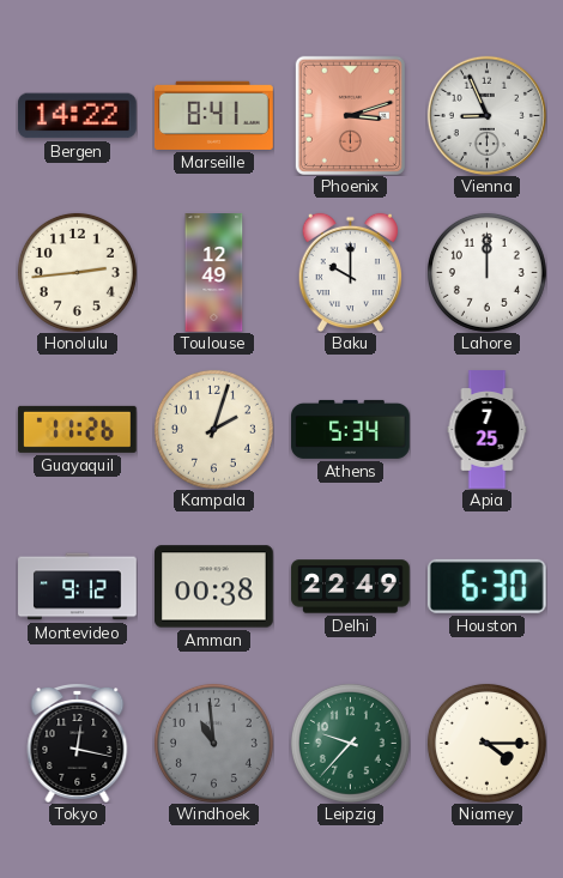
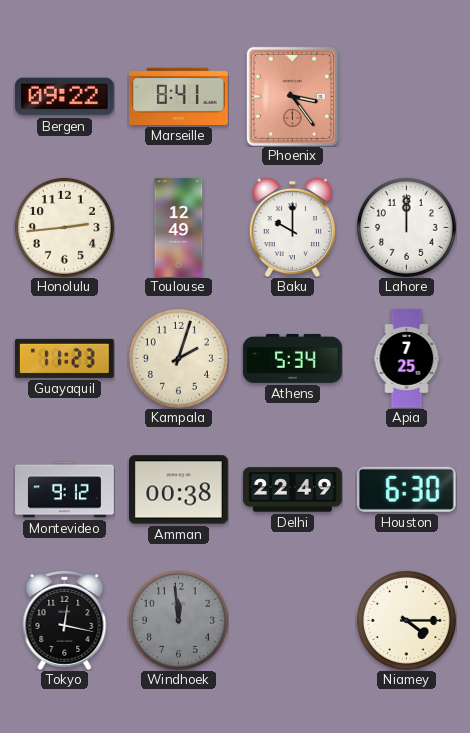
Bergen: 14:22 -> 09:22
Phoenix: 3:12 -> 3:24
Vienna: 8:56 -> none
Guayaquil: 11:26 -> 11:23
Windhoek: 10:59 -> 11:59
Leipzig: 9:37 -> none
